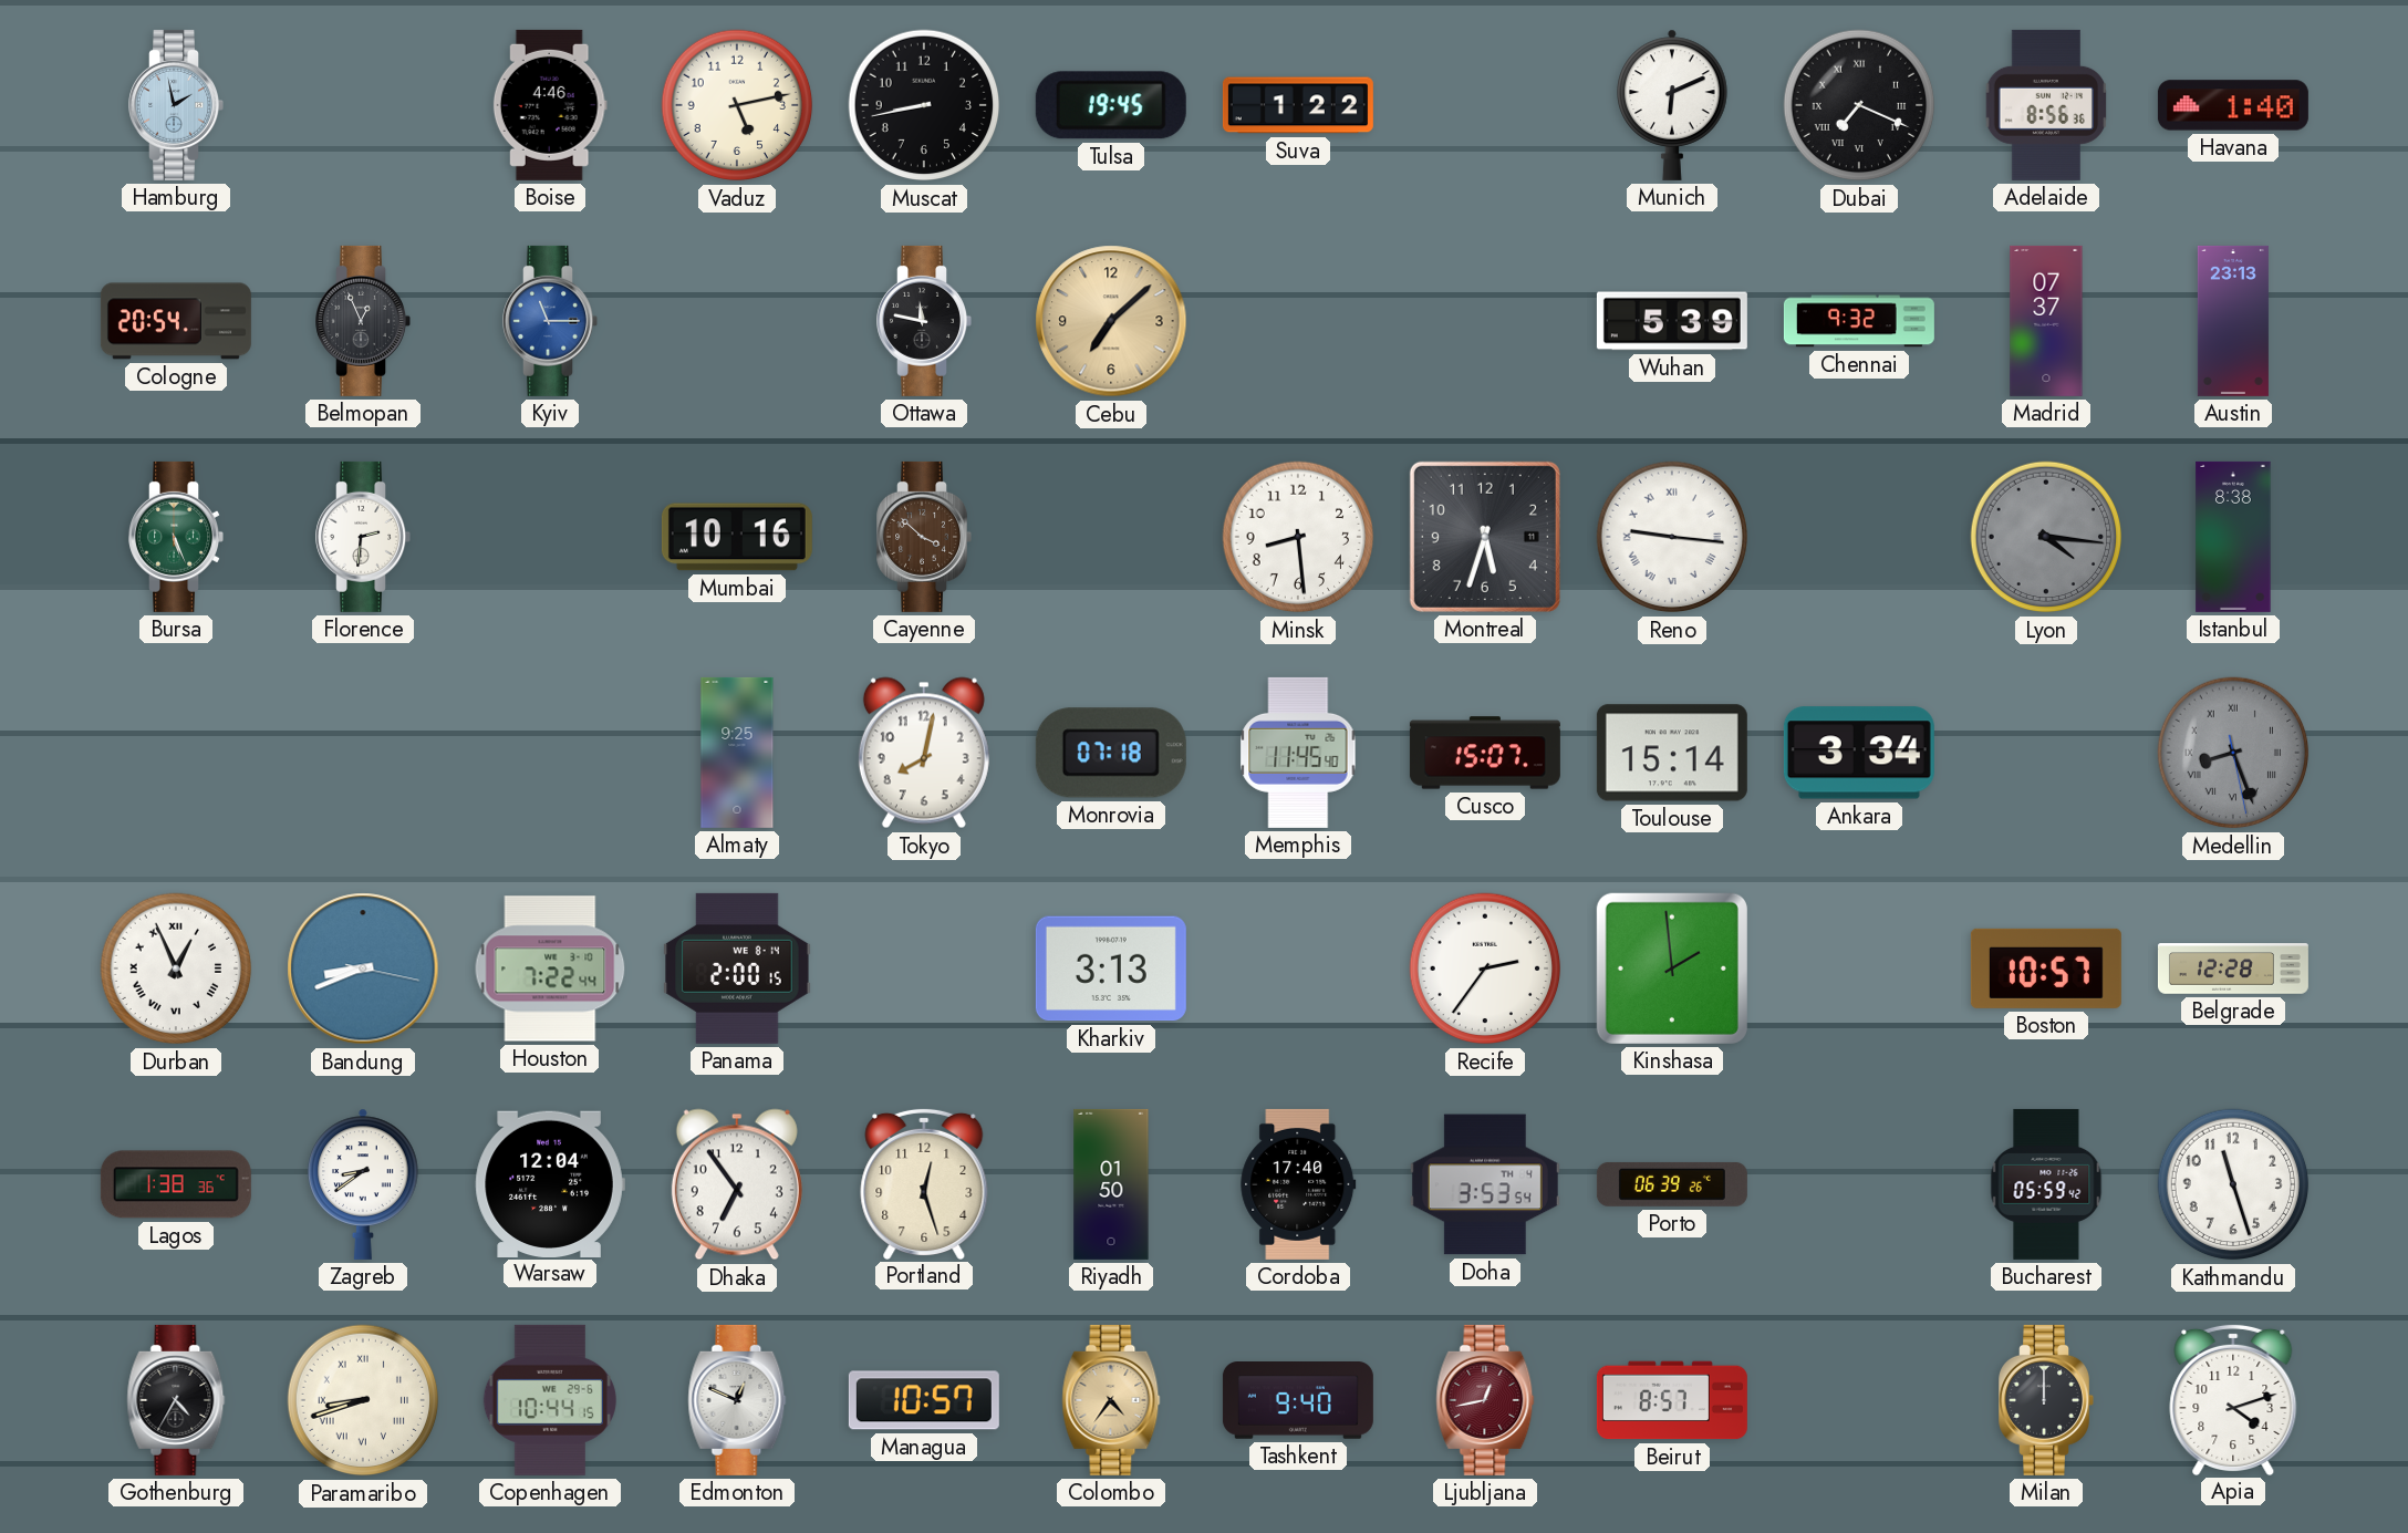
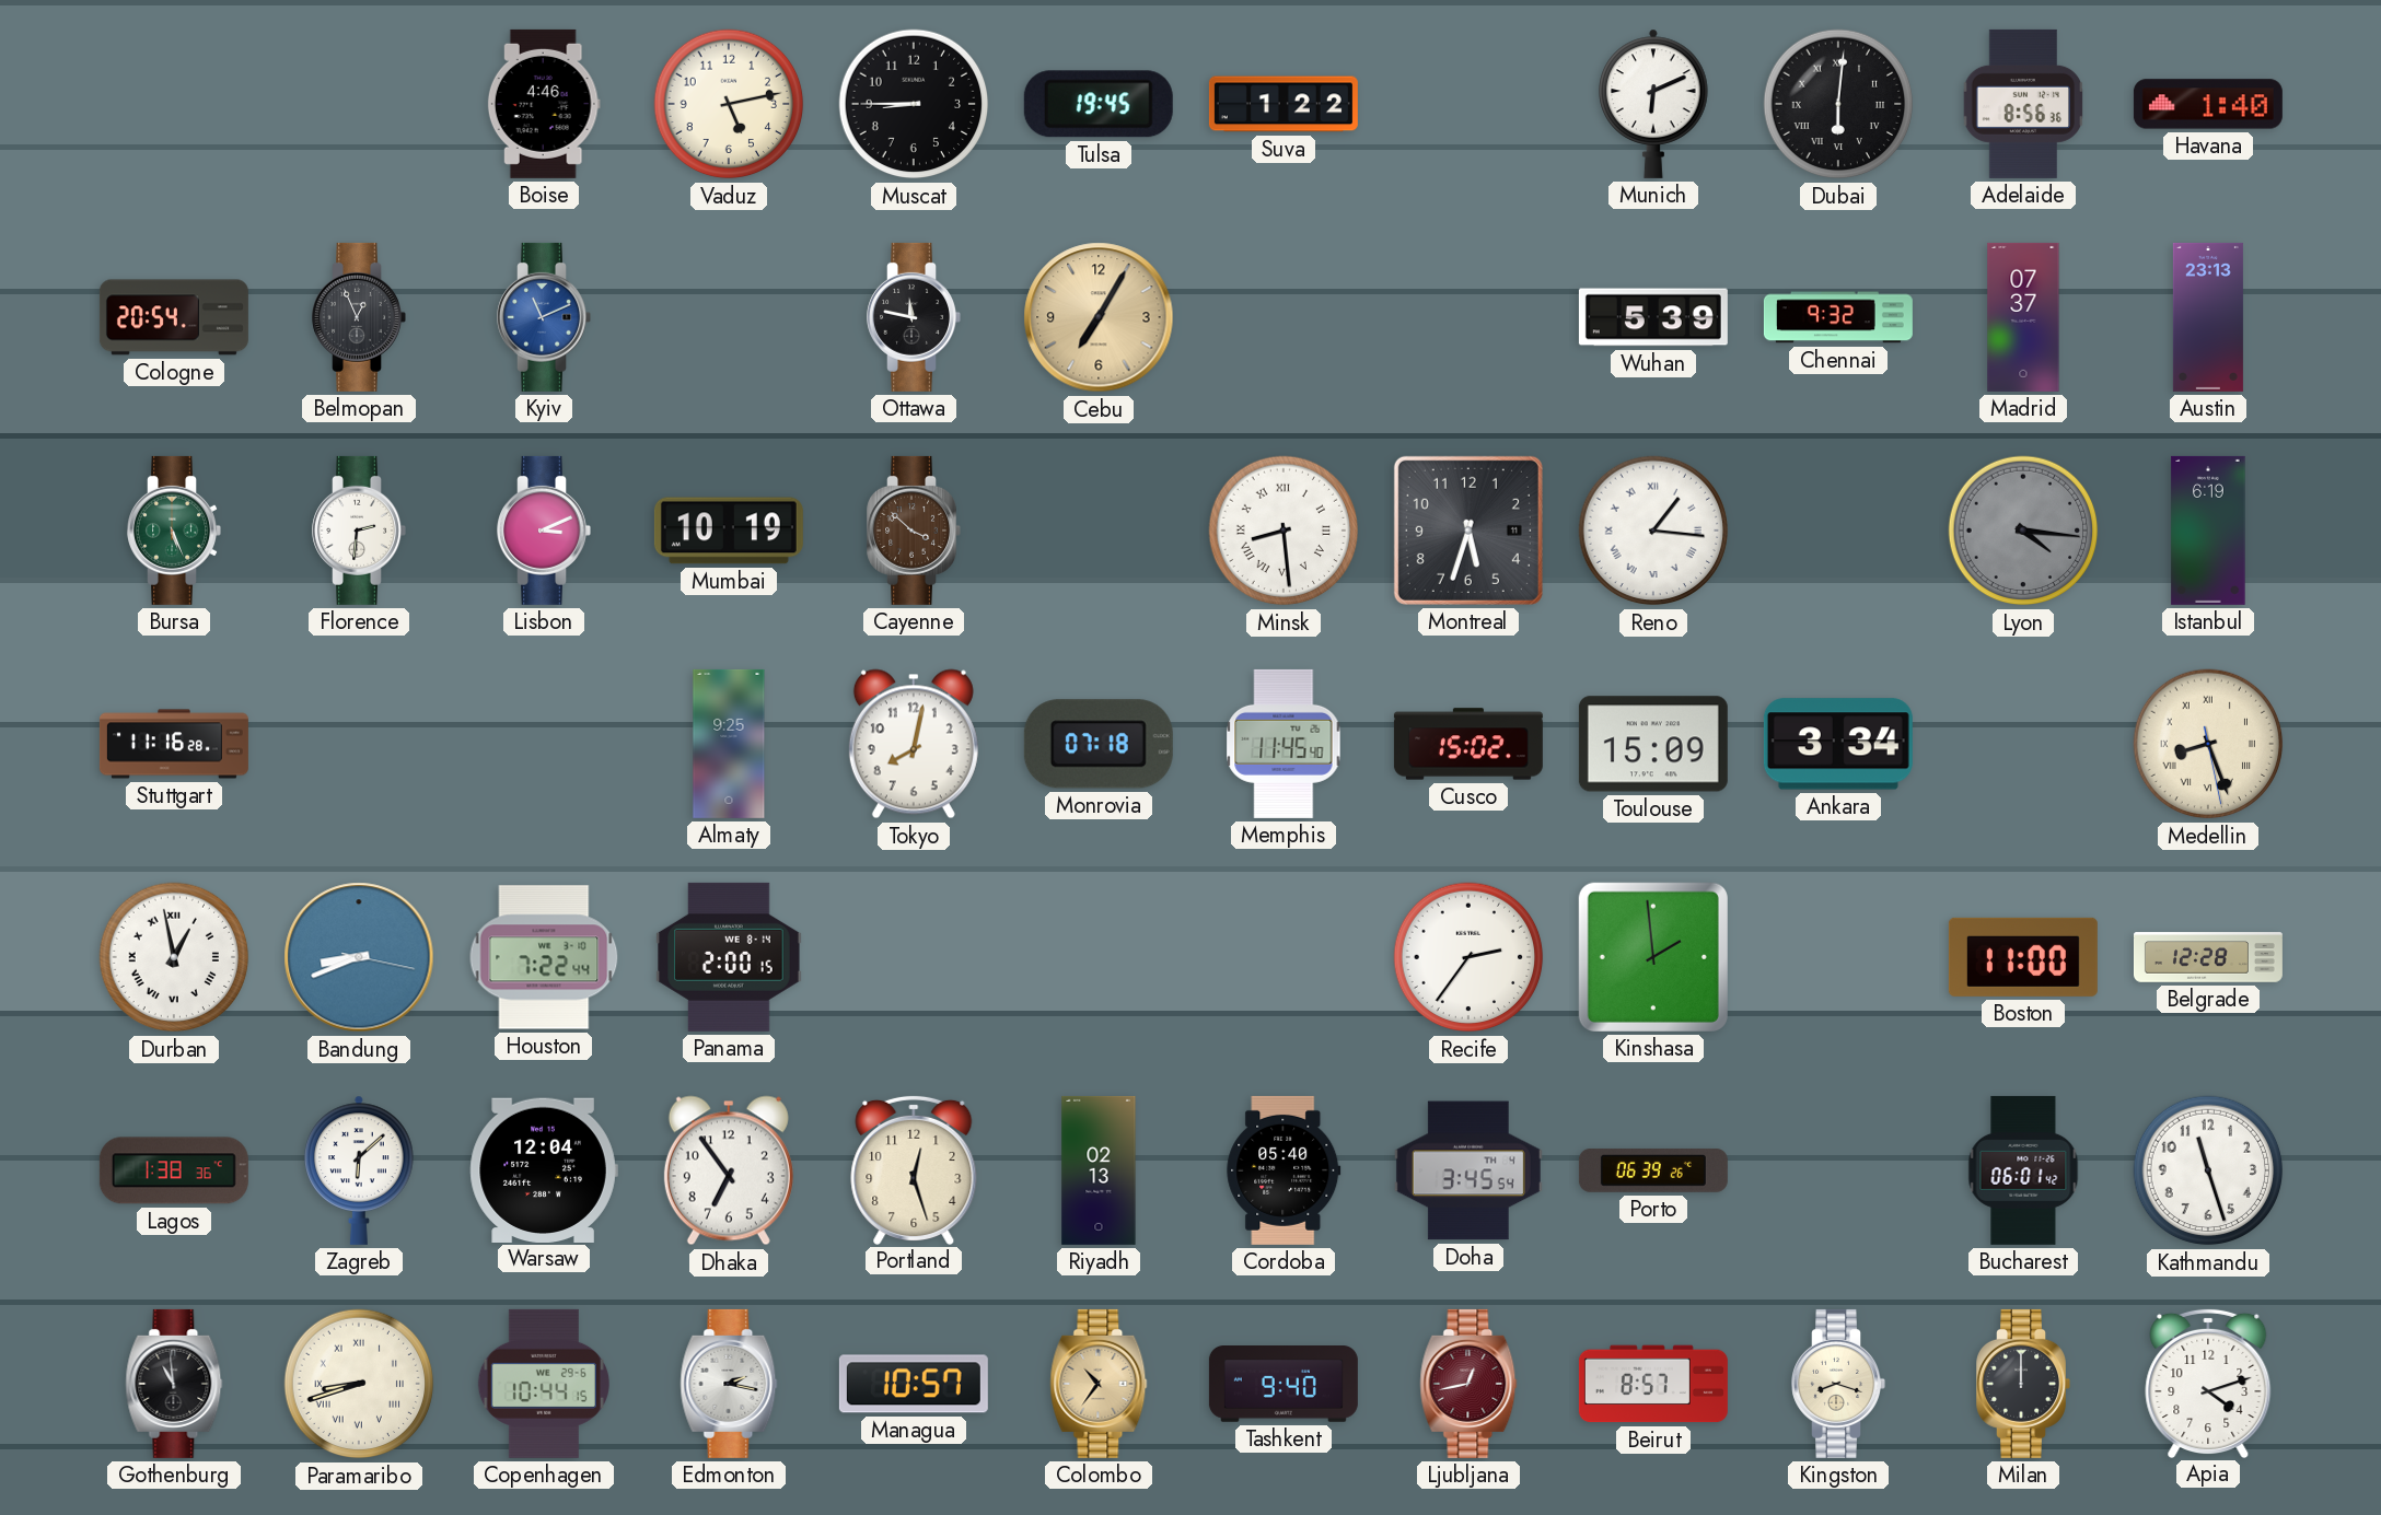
Hamburg: 1:58 -> none
Muscat: 8:43 -> 8:45
Dubai: 7:19 -> 6:01
Kyiv: 11:15 -> 11:11
Cebu: 7:08 -> 7:05
Lisbon: none -> 3:11
Mumbai: 10:16 -> 10:19
Minsk numerals: Arabic -> Roman
Reno: 9:16 -> 1:16
Istanbul: 8:38 -> 6:19
Stuttgart: none -> 11:16
Cusco: 15:07 -> 15:02
Toulouse: 15:14 -> 15:09
Medellin dial: grey -> cream
Durban: 12:56 -> 12:58
Kharkiv: 3:13 -> none
Boston: 10:57 -> 11:00
Zagreb: 8:39 -> 6:08
Riyadh: 01:50 -> 02:13
Cordoba: 17:40 -> 05:40
Doha: 3:53 -> 3:45
Bucharest: 05:59 -> 06:01
Gothenburg: 4:35 -> 10:59
Edmonton: 12:49 -> 2:17
Colombo: 4:36 -> 10:36
Kingston: none -> 8:18
